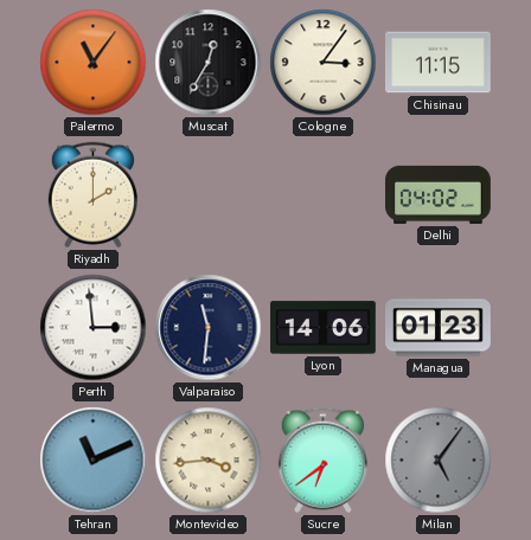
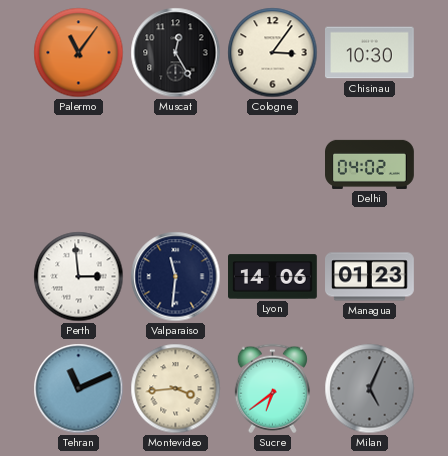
Muscat: 12:35 -> 12:25
Chisinau: 11:15 -> 10:30
Riyadh: 2:00 -> none
Milan: 5:06 -> 5:04
